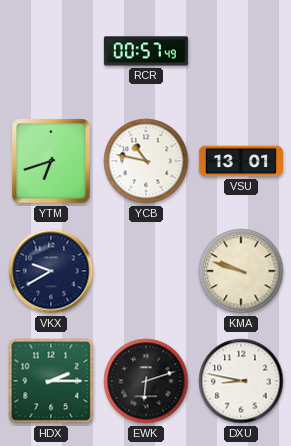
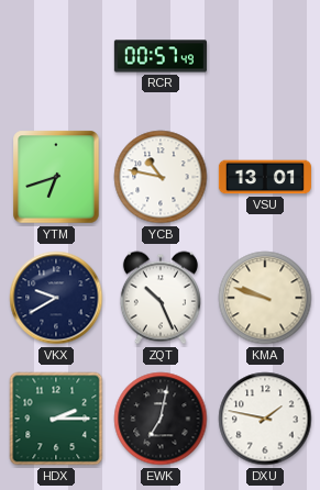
ZQT: none -> 10:26
EWK: 6:12 -> 7:02
DXU: 8:47 -> 1:47
